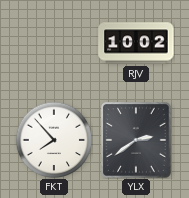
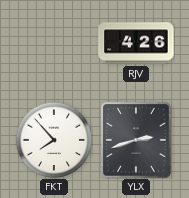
RJV: 10:02 -> 4:26
YLX: 2:39 -> 2:42
